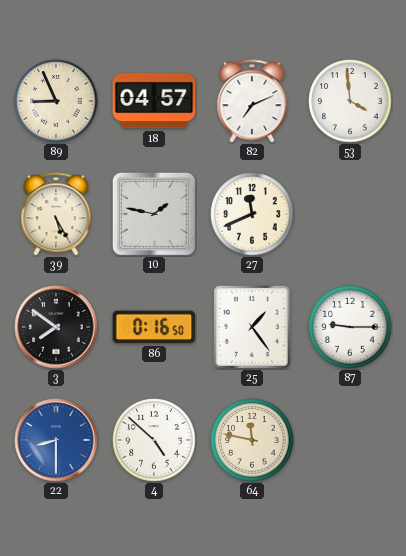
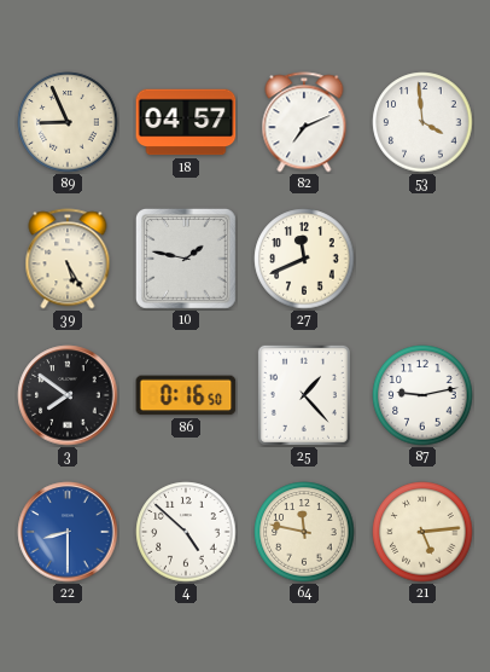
25: 1:24 -> 1:23
87: 9:15 -> 9:13
21: none -> 5:14
